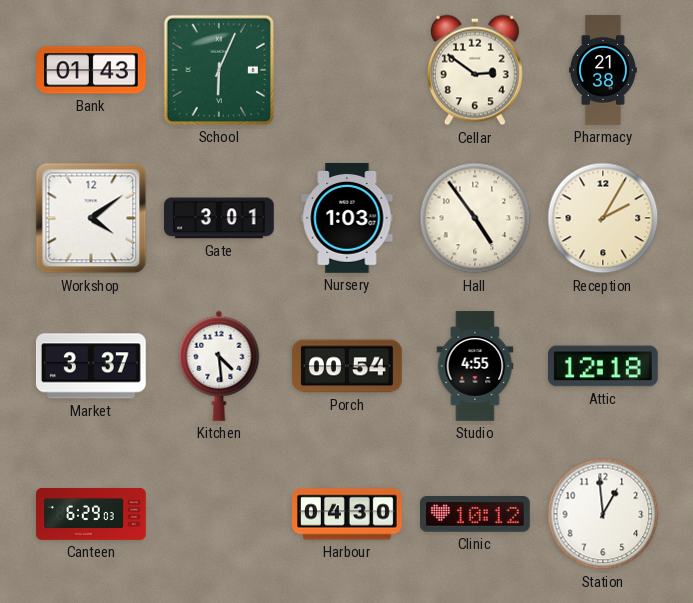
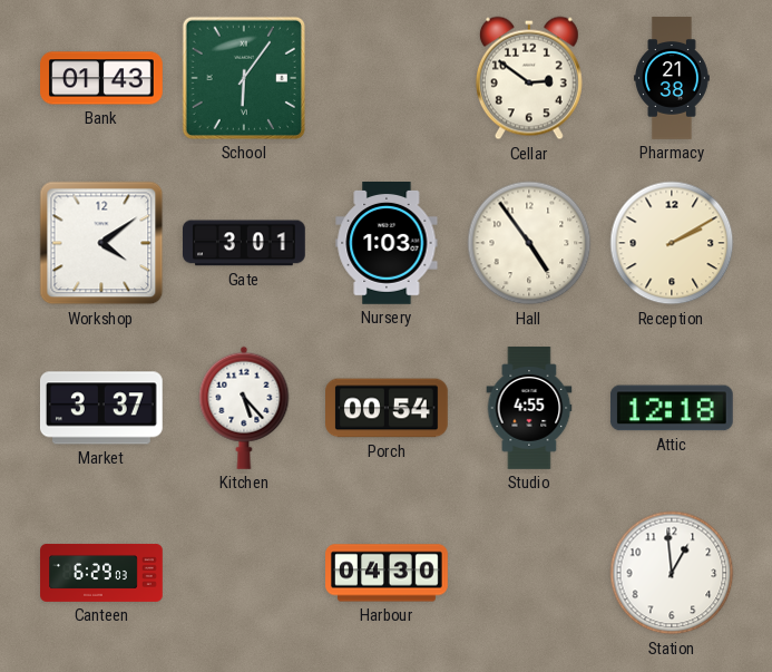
School: 6:04 -> 6:06
Reception: 2:05 -> 2:10
Kitchen: 4:29 -> 5:23
Clinic: 10:12 -> none
